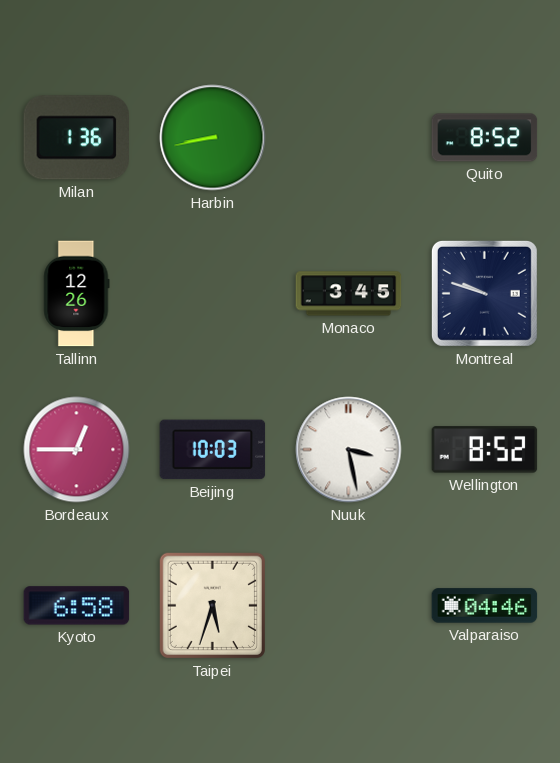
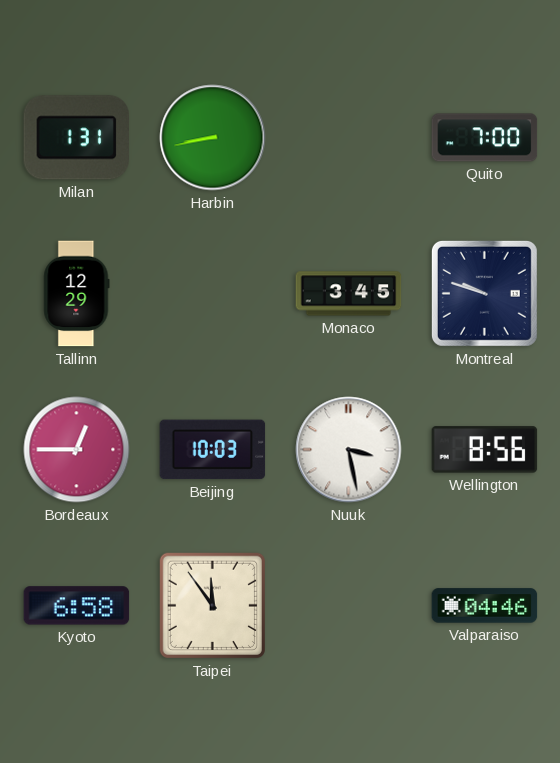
Milan: 1:36 -> 1:31
Quito: 8:52 -> 7:00
Tallinn: 12:26 -> 12:29
Wellington: 8:52 -> 8:56
Taipei: 5:33 -> 11:54
